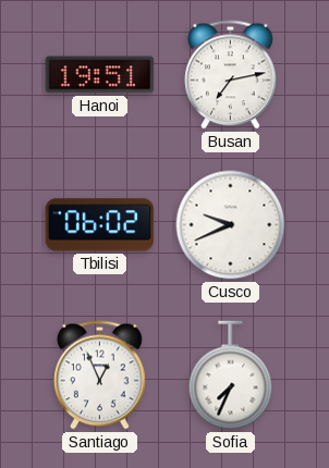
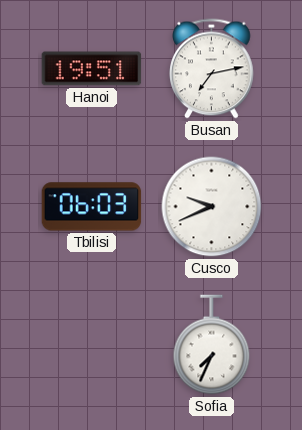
Tbilisi: 06:02 -> 06:03
Santiago: 12:56 -> none
